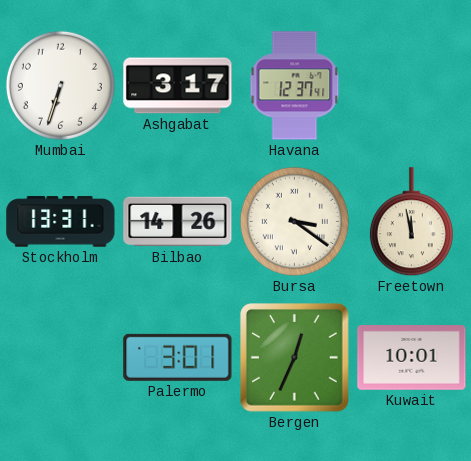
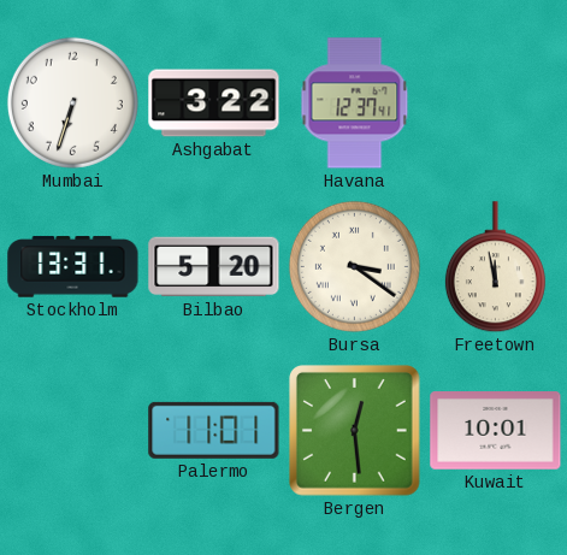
Ashgabat: 3:17 -> 3:22
Bilbao: 14:26 -> 5:20
Palermo: 3:01 -> 11:01
Bergen: 12:34 -> 12:29
